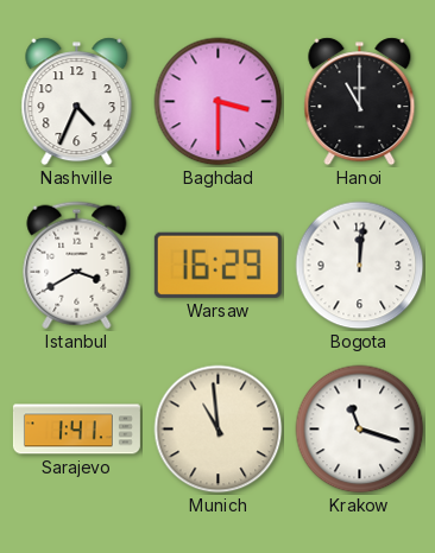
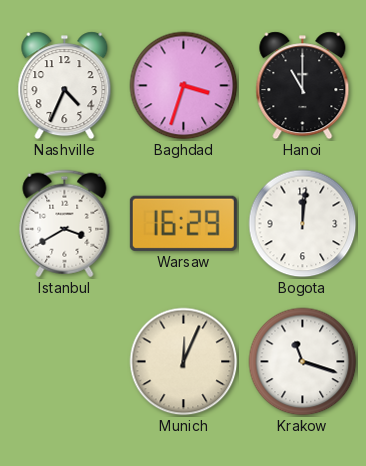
Baghdad: 3:30 -> 3:33
Sarajevo: 1:41 -> none
Munich: 10:59 -> 12:04
